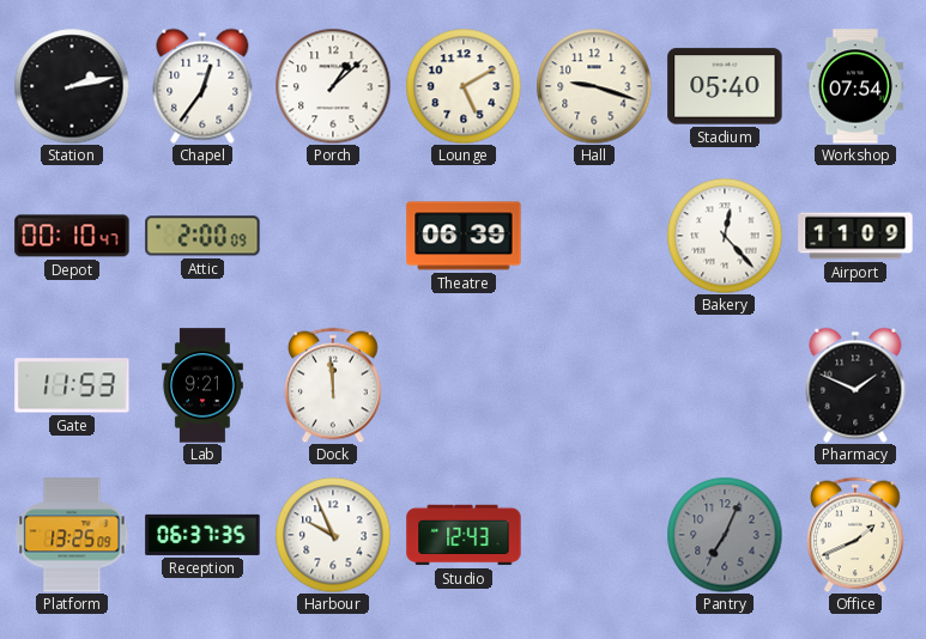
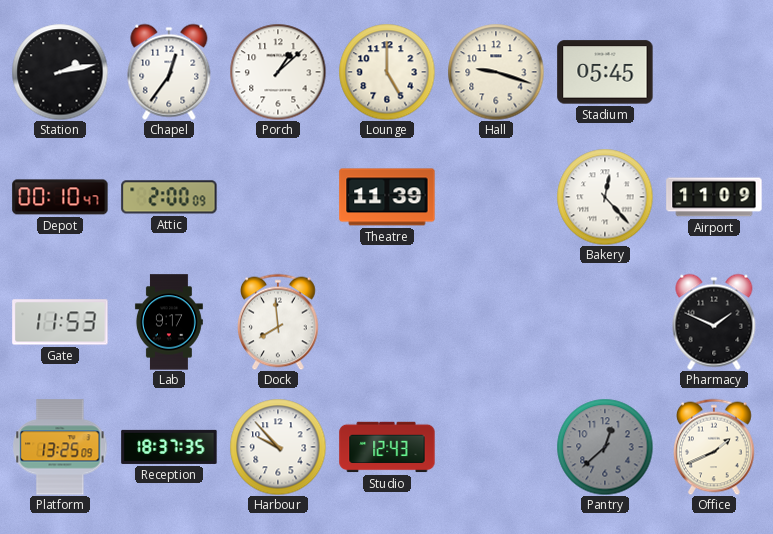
Lounge: 5:10 -> 5:00
Stadium: 05:40 -> 05:45
Workshop: 07:54 -> none
Theatre: 06:39 -> 11:39
Lab: 9:21 -> 9:17
Dock: 11:59 -> 7:59
Reception: 06:37 -> 18:37
Harbour: 9:56 -> 9:53
Pantry: 7:04 -> 12:38
